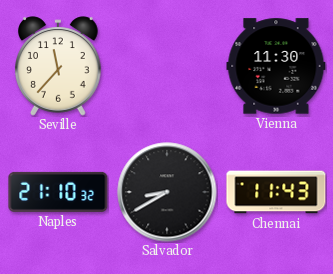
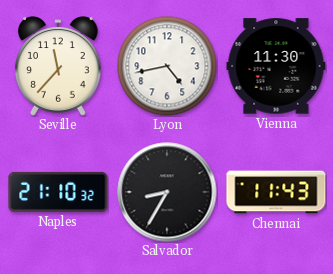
Lyon: none -> 4:43
Salvador: 8:40 -> 8:35
